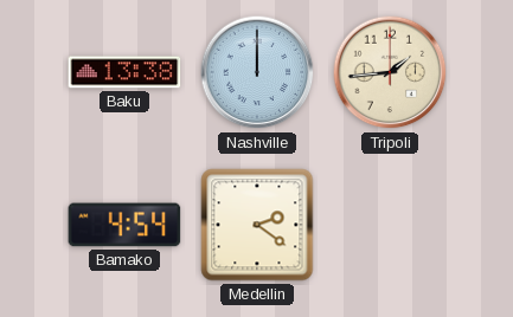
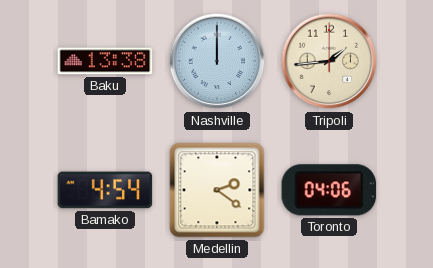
Toronto: none -> 04:06
